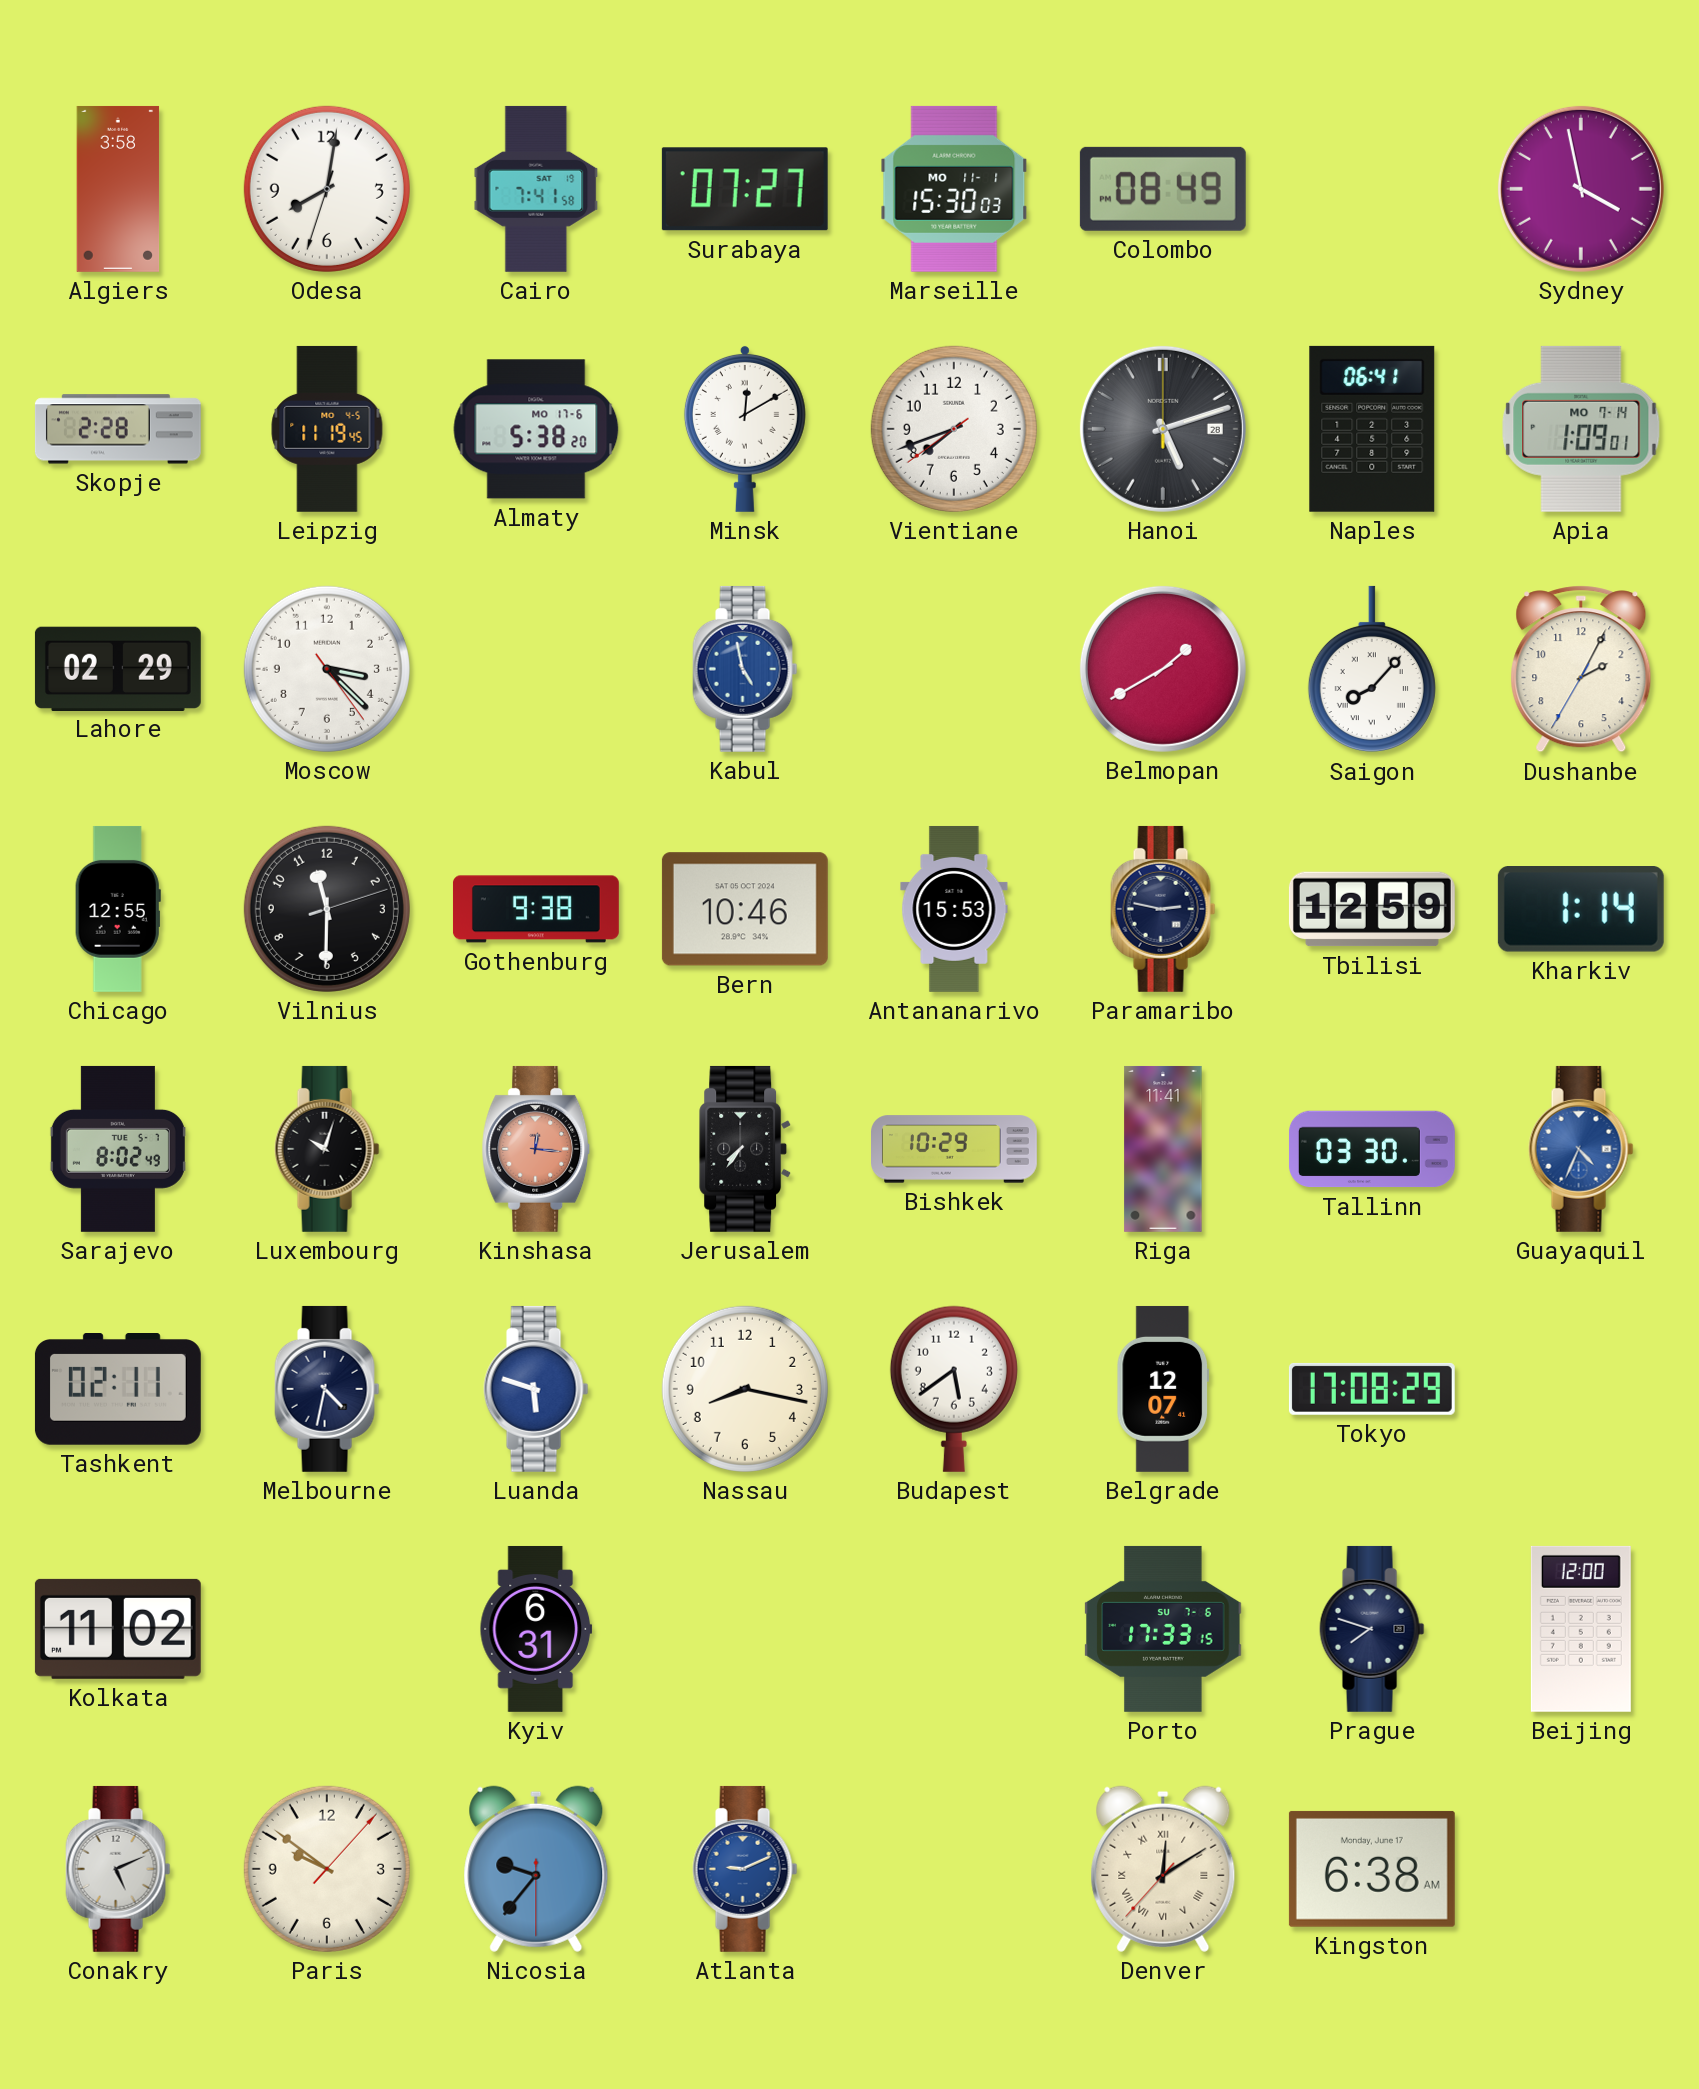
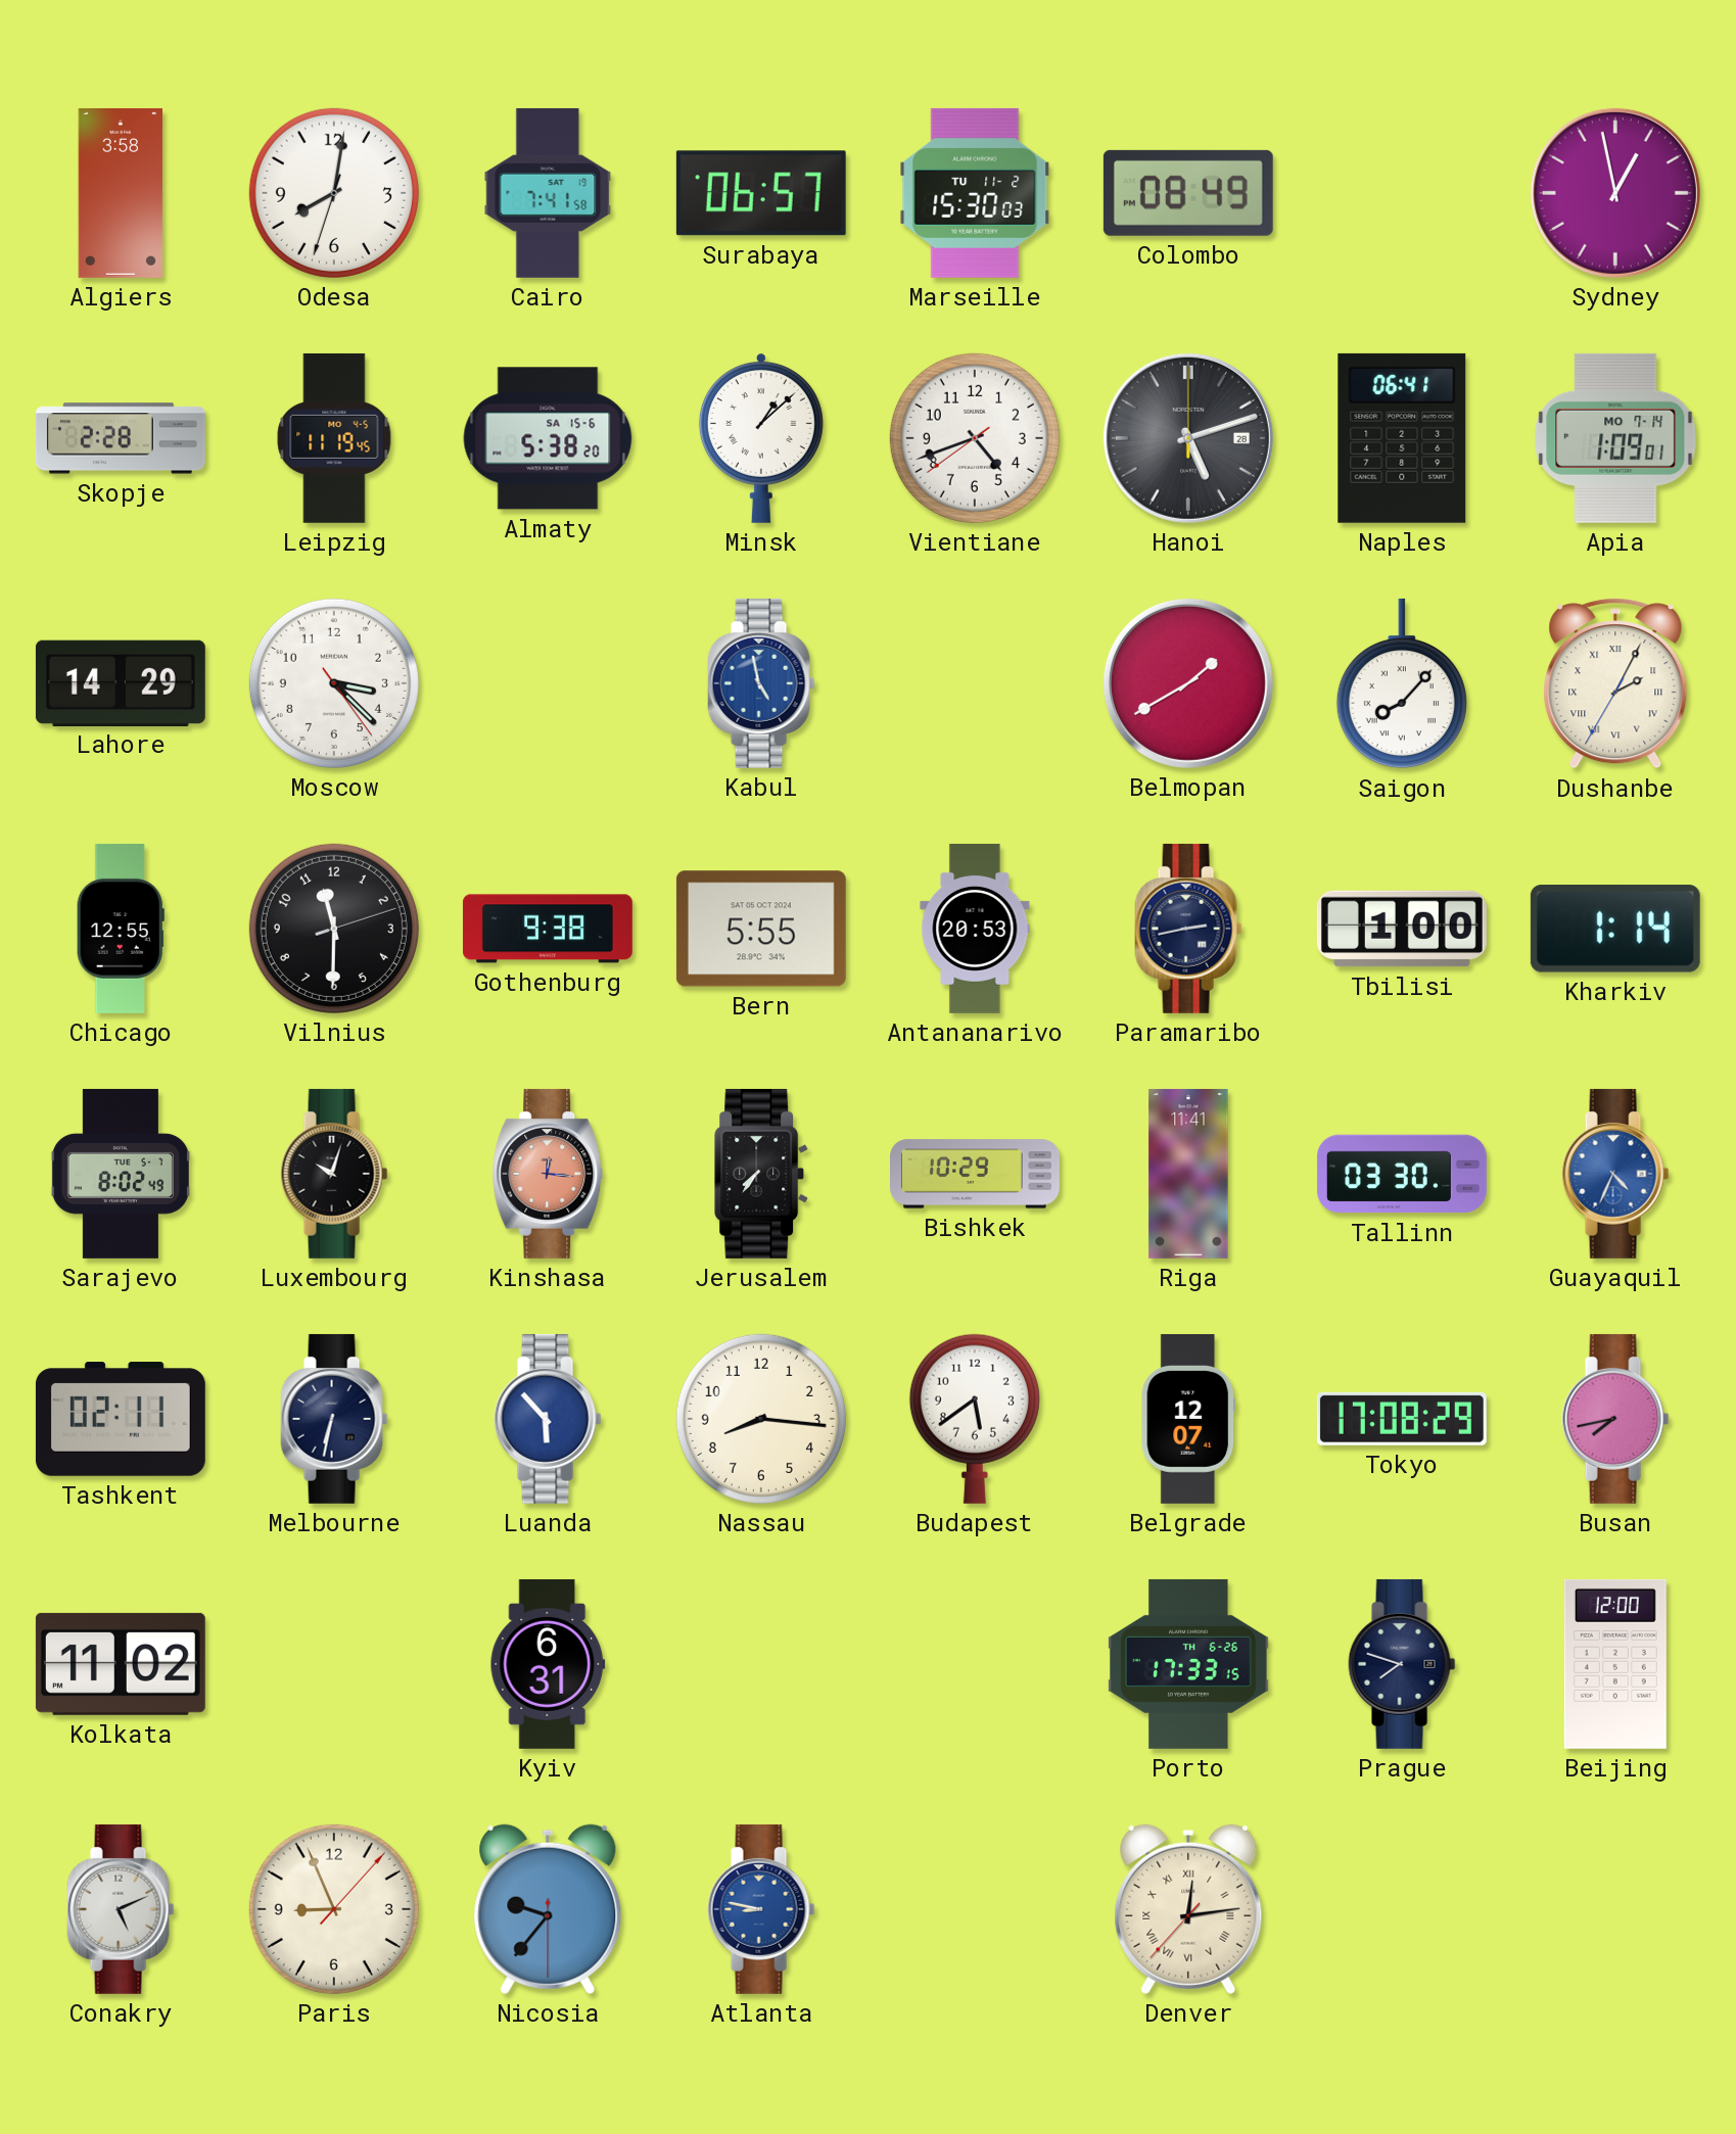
Surabaya: 07:27 -> 06:57
Marseille date: MO 11-1 -> TU 11-2
Sydney: 3:58 -> 12:58
Almaty date: MO 17-6 -> SA 15-6
Minsk: 12:10 -> 1:08
Vientiane: 7:41 -> 4:41
Lahore: 02:29 -> 14:29
Dushanbe numerals: Arabic -> Roman
Bern: 10:46 -> 5:55
Antananarivo: 15:53 -> 20:53
Paramaribo: 2:47 -> 2:43
Tbilisi: 12:59 -> 1:00
Melbourne: 4:32 -> 6:32
Luanda: 5:48 -> 5:53
Nassau: 8:17 -> 8:16
Busan: none -> 7:43
Porto date: SU 7-6 -> TH 6-26
Paris: 9:51 -> 8:56
Atlanta: 9:11 -> 8:47
Denver: 12:09 -> 12:13
Kingston: 6:38 -> none
